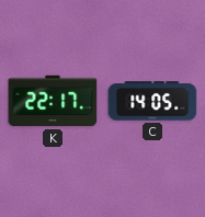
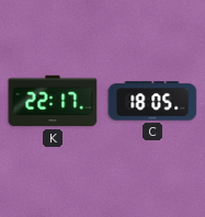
C: 14:05 -> 18:05
